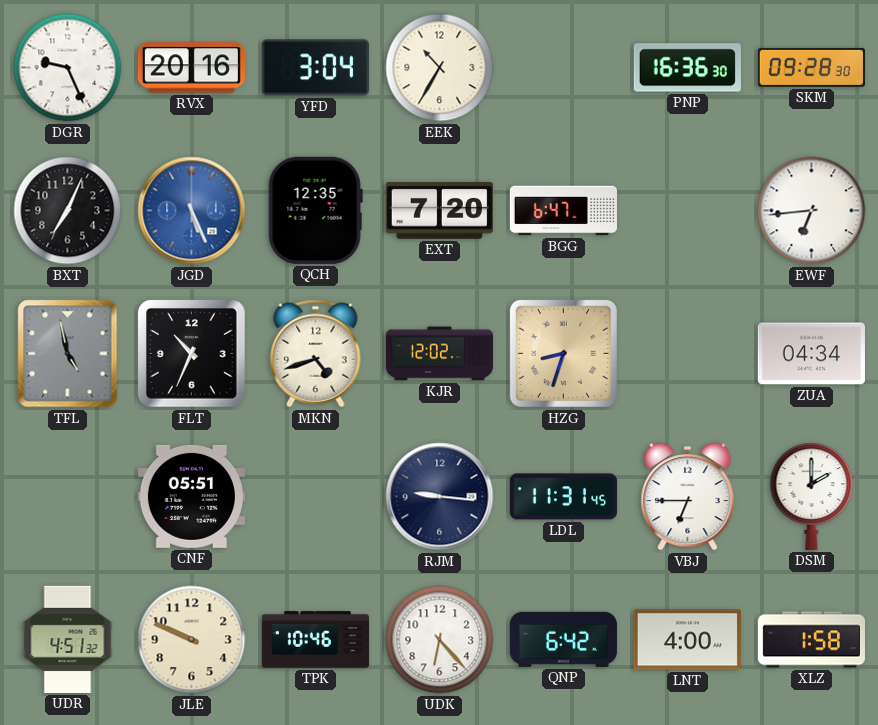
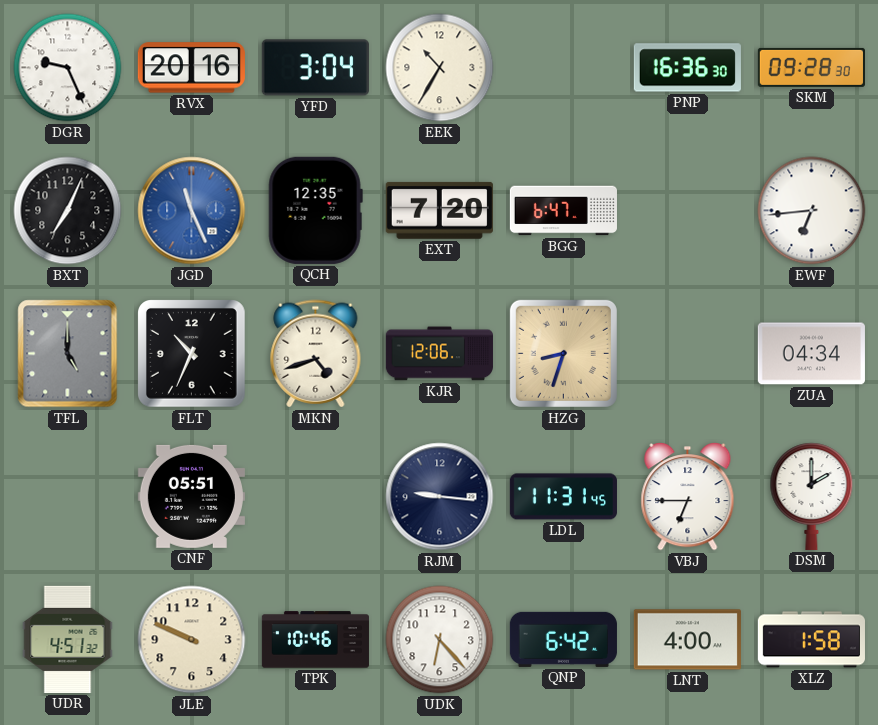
JGD: 5:26 -> 11:26
TFL: 4:58 -> 5:00
KJR: 12:02 -> 12:06
